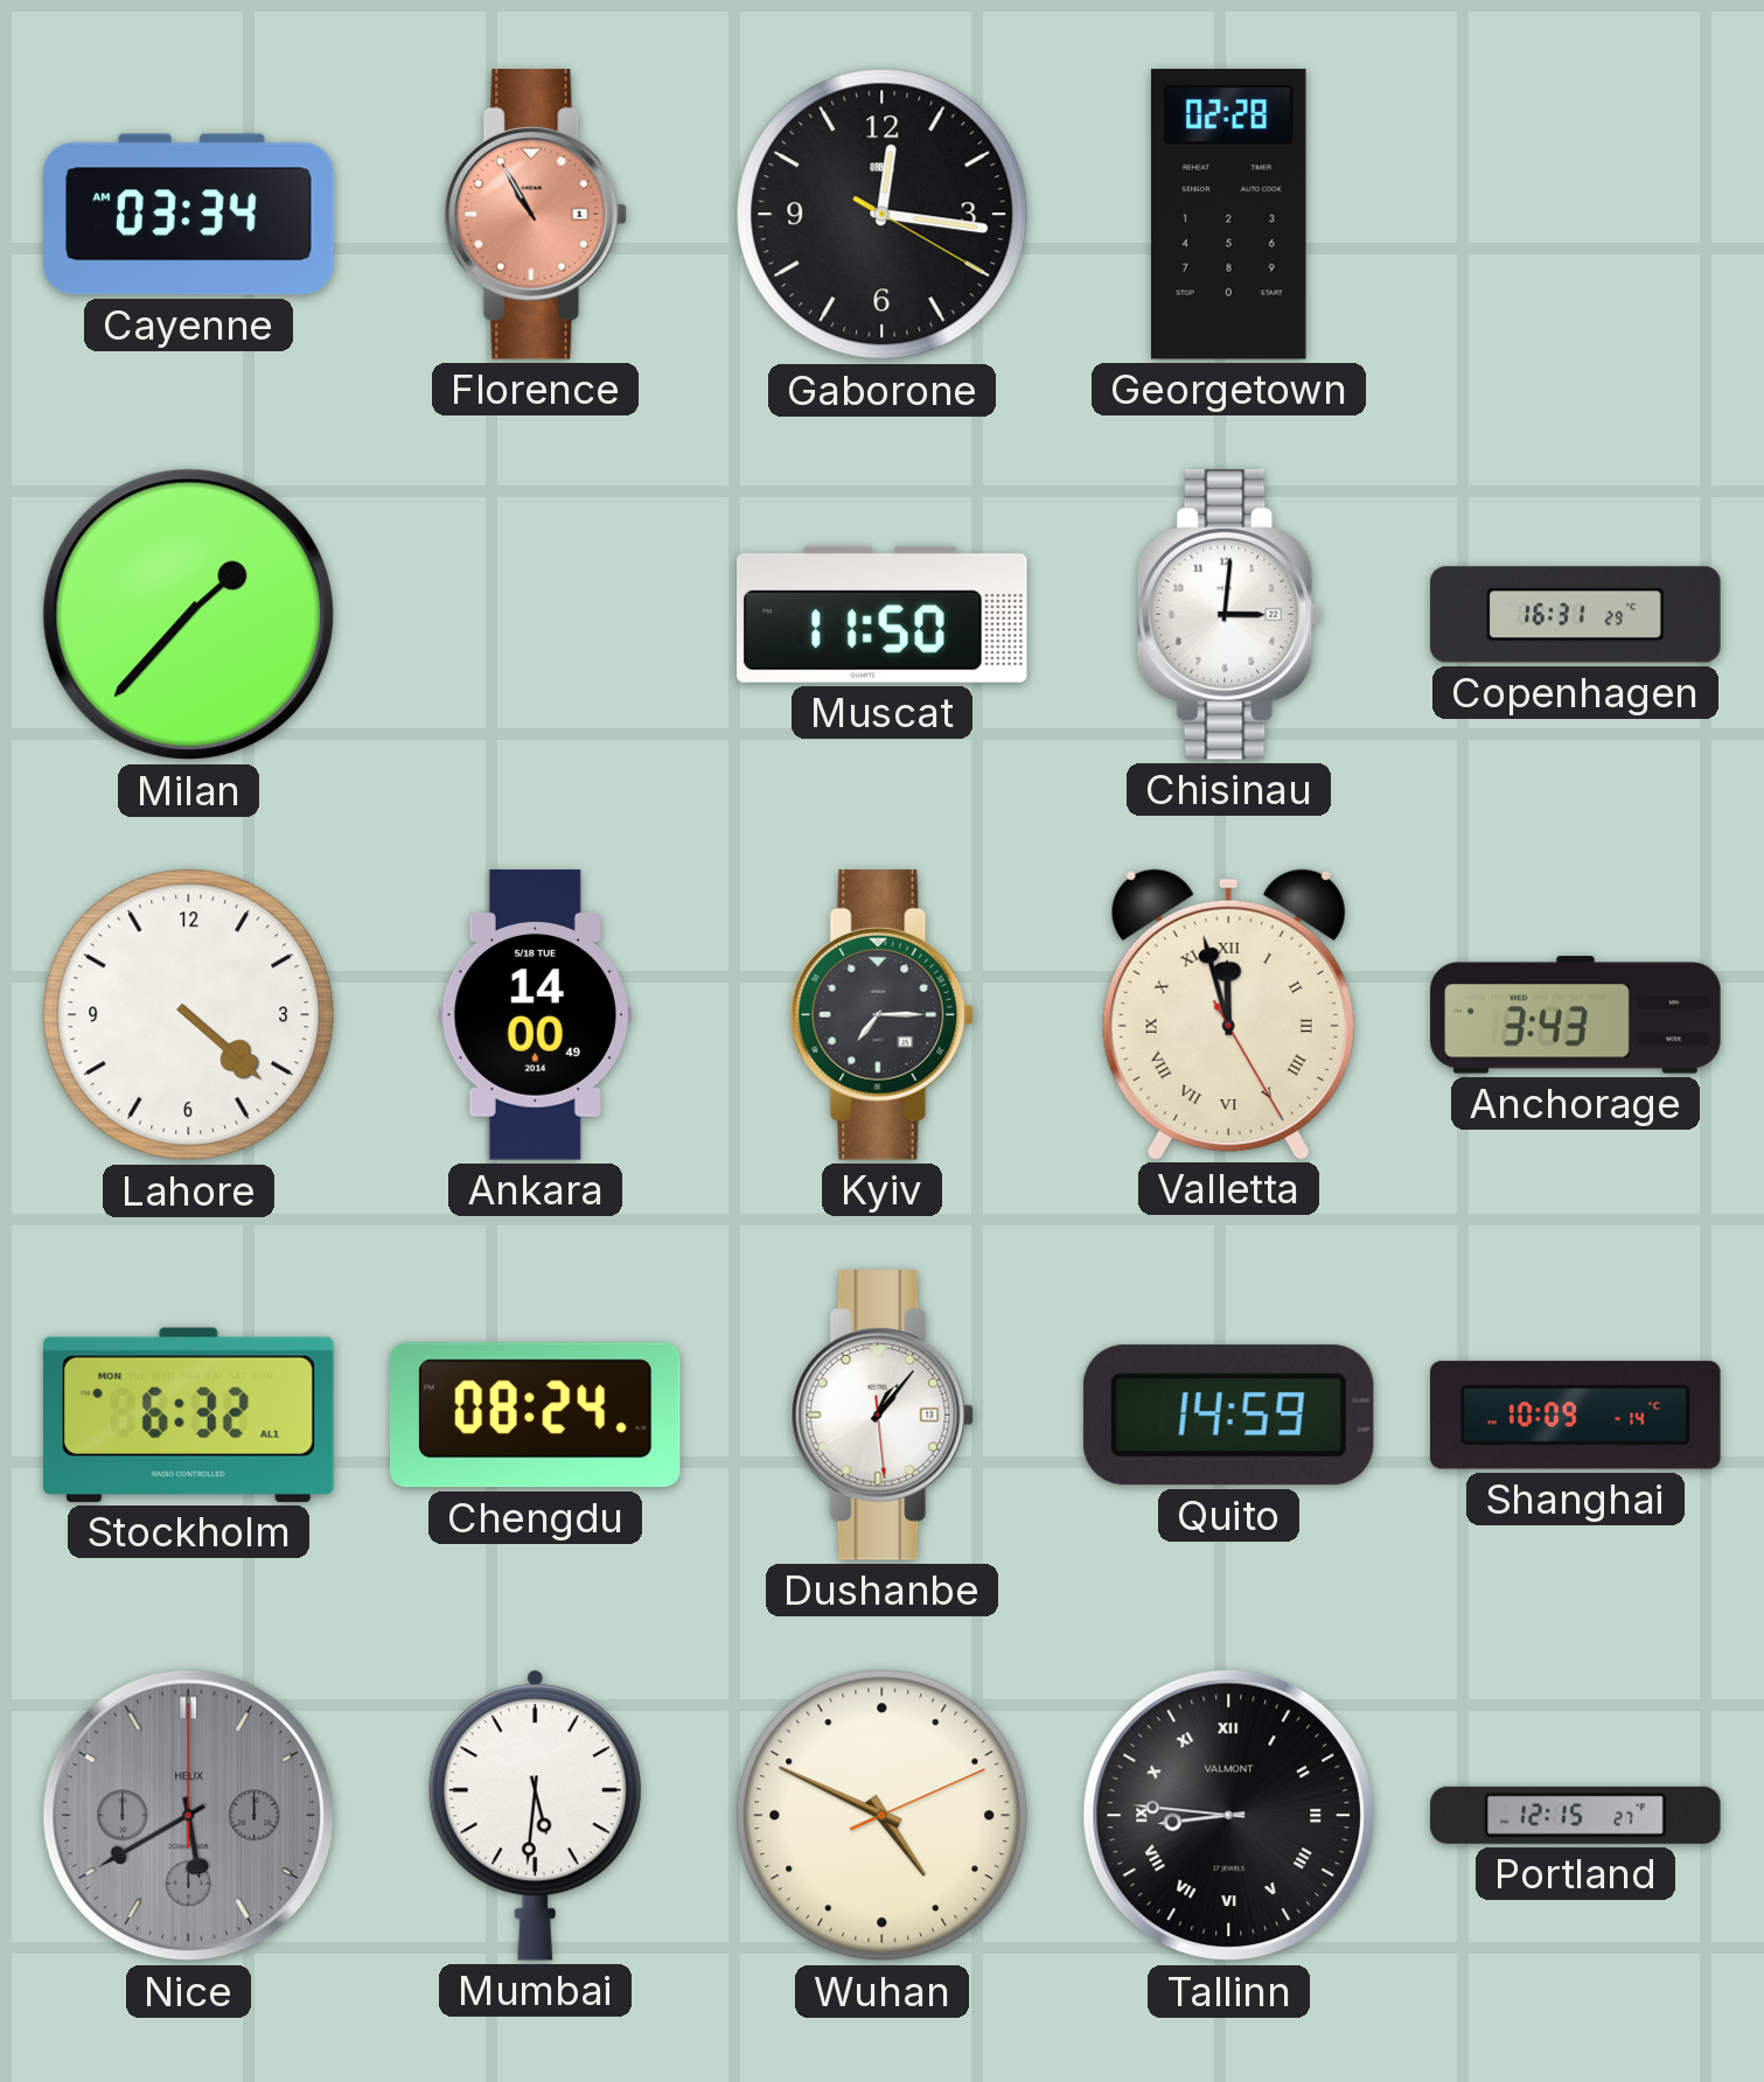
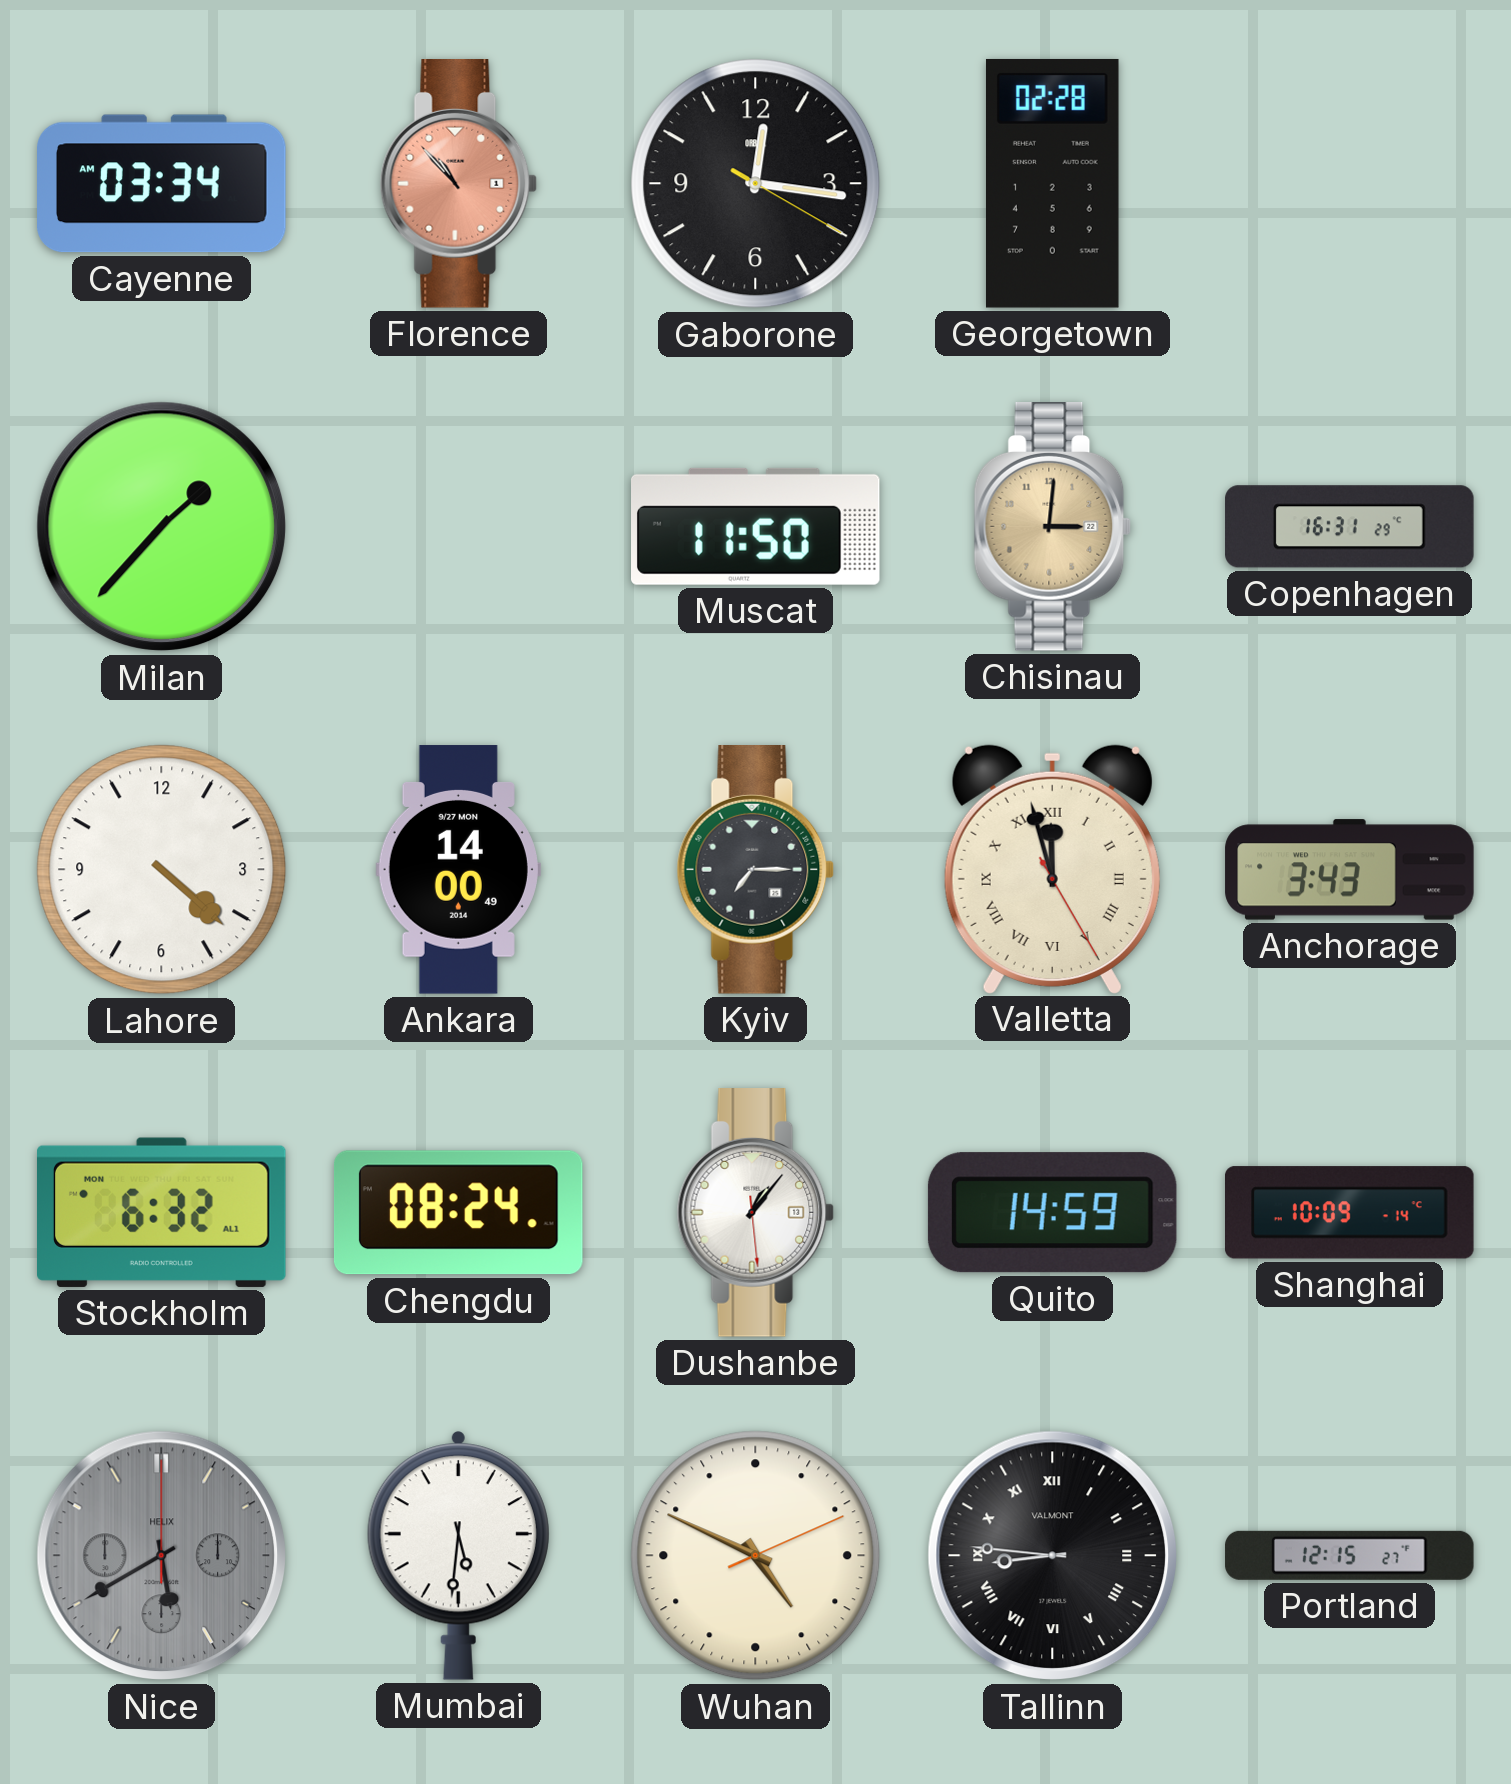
Florence: 10:55 -> 10:53
Chisinau dial: white -> champagne
Ankara date: 5/18 TUE -> 9/27 MON
